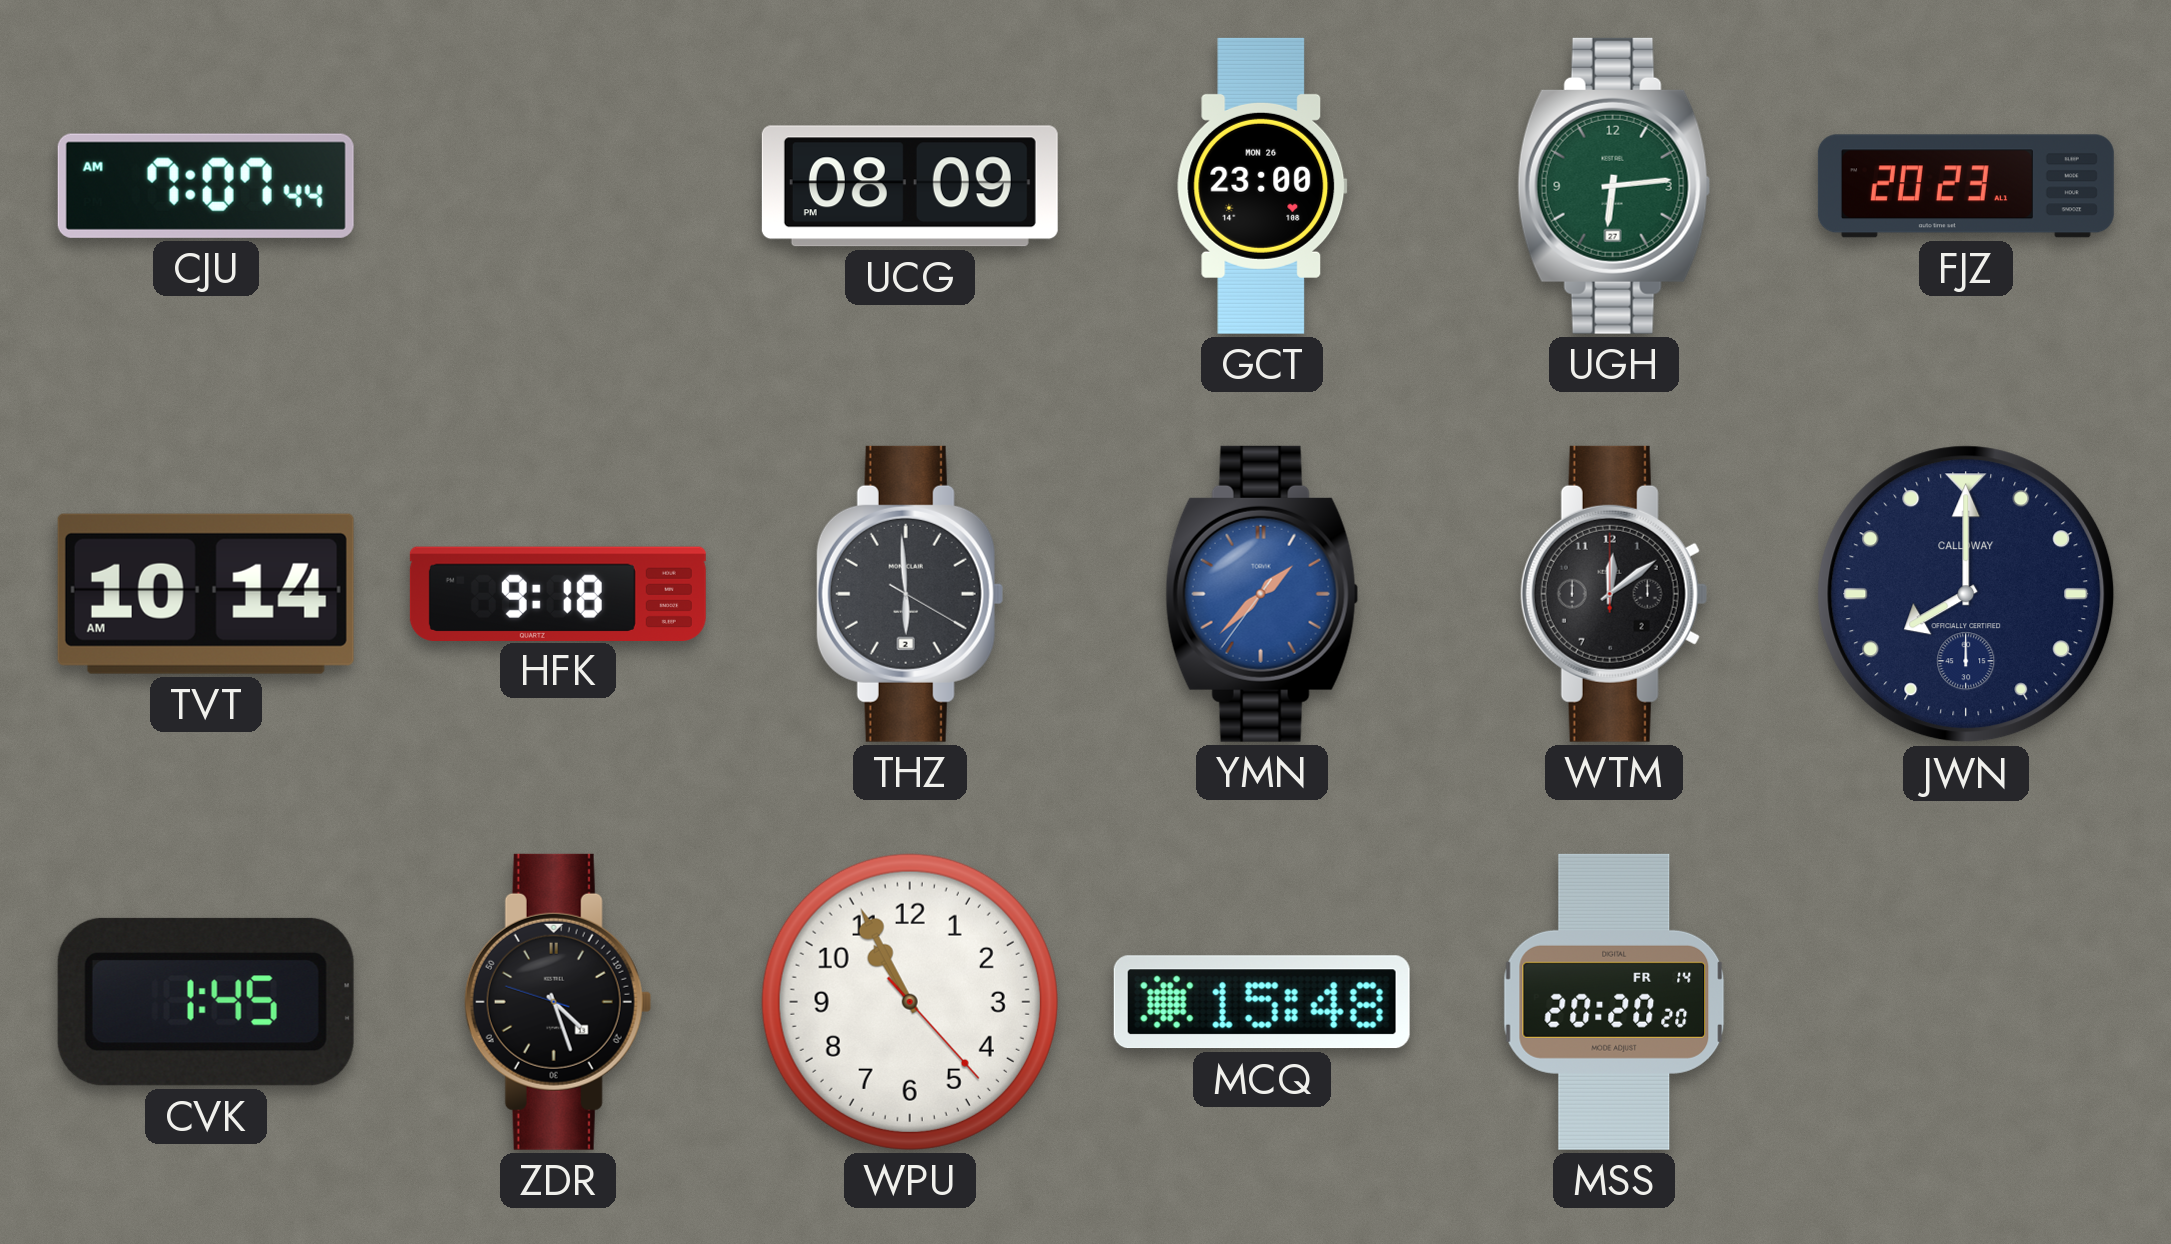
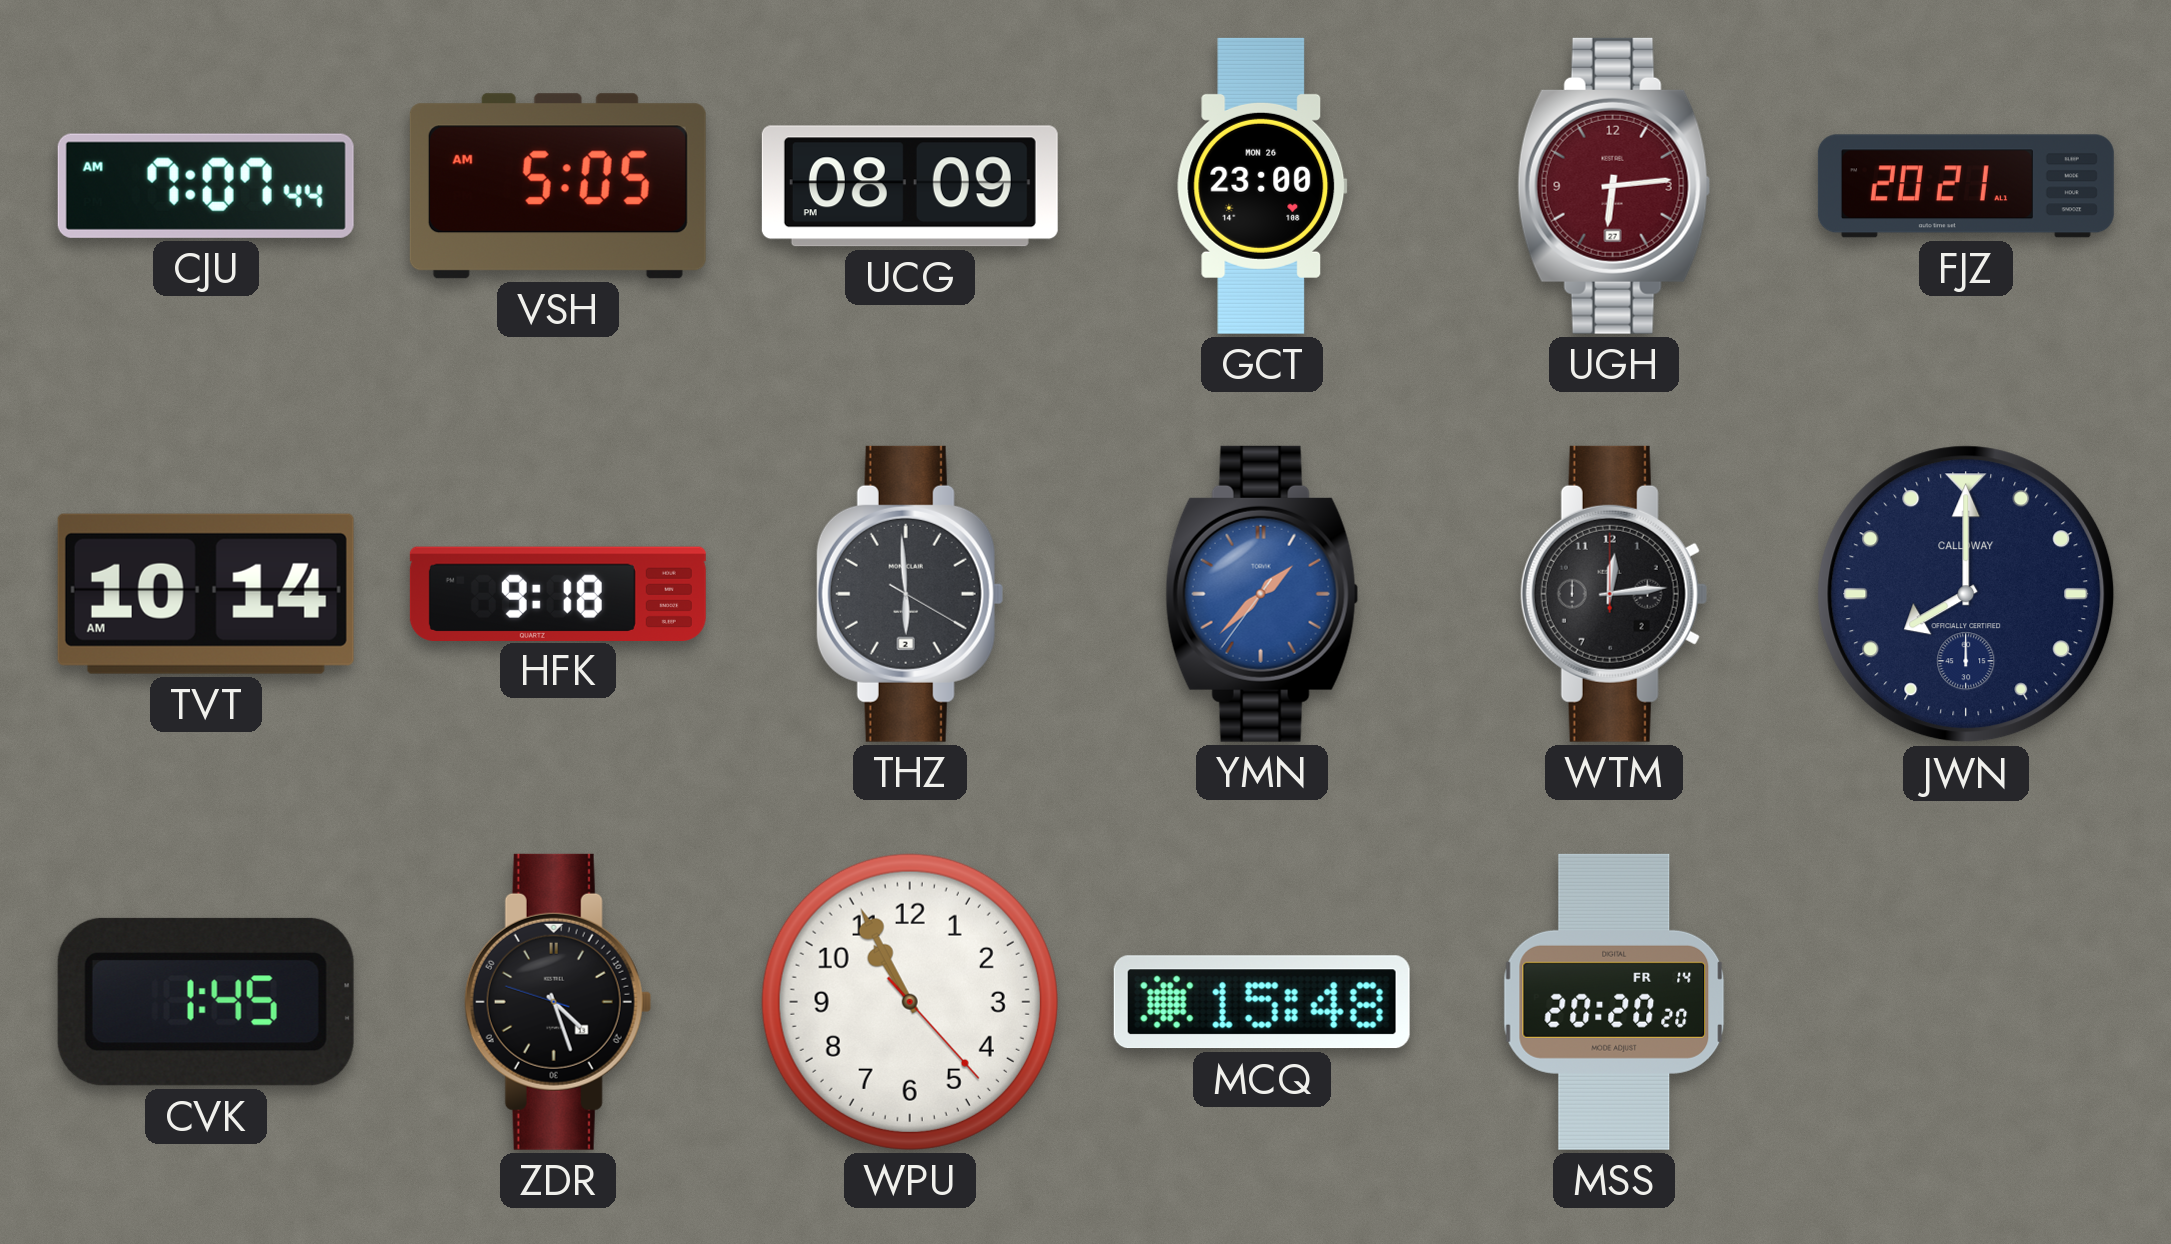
VSH: none -> 5:05
UGH dial: green -> burgundy
FJZ: 20:23 -> 20:21
WTM: 12:09 -> 12:14
